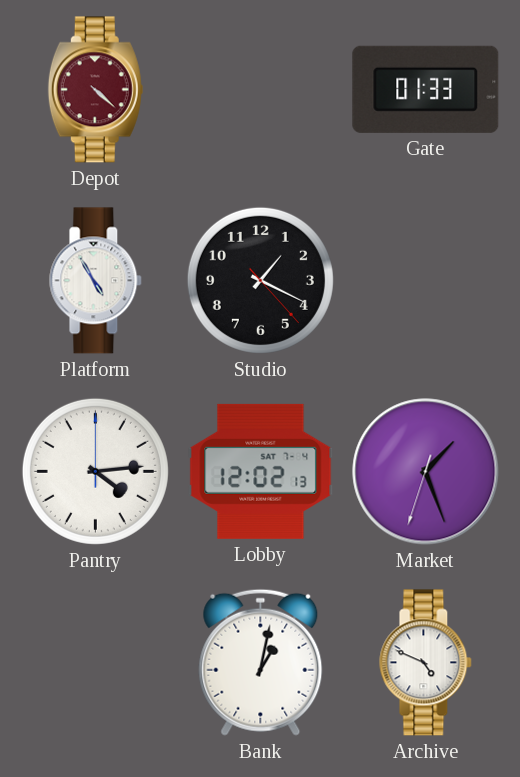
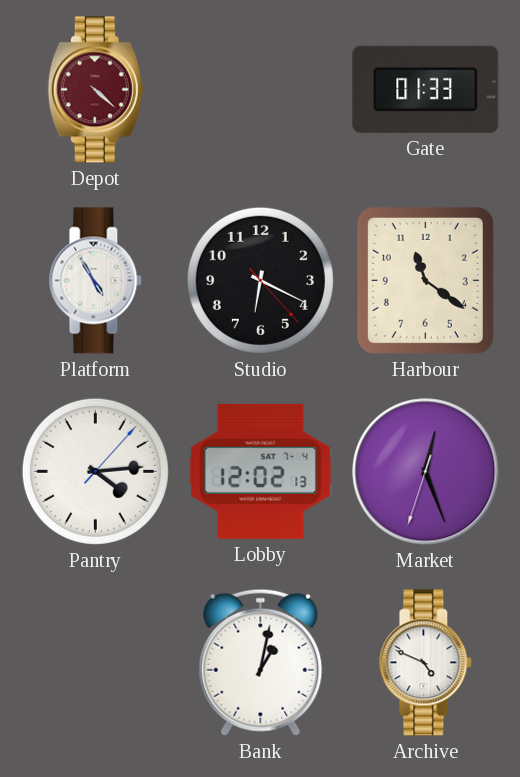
Studio: 1:19 -> 6:19
Harbour: none -> 11:21
Pantry: 4:14:00 -> 4:14:07
Market: 1:26 -> 12:26
